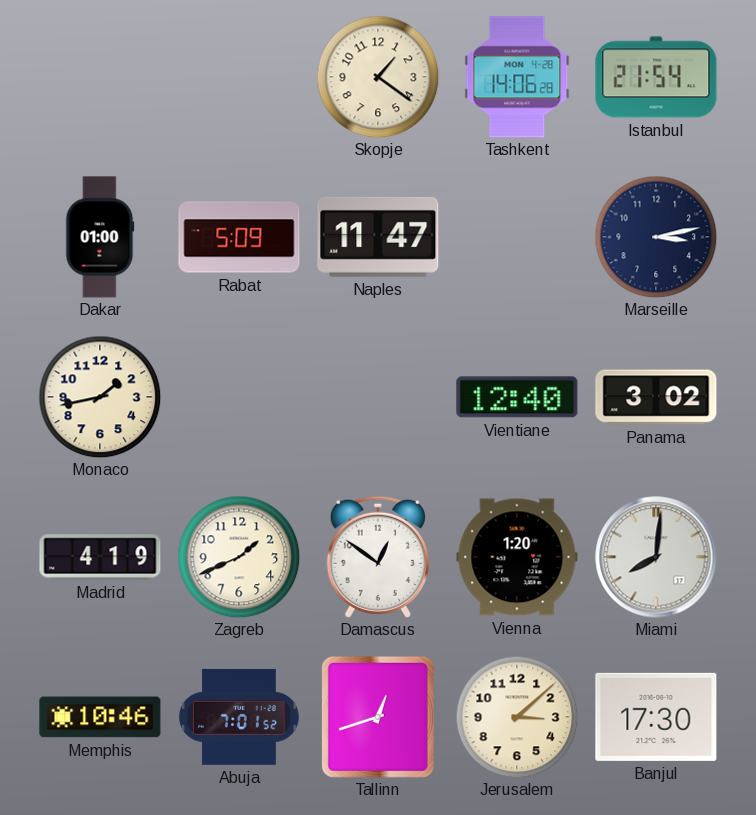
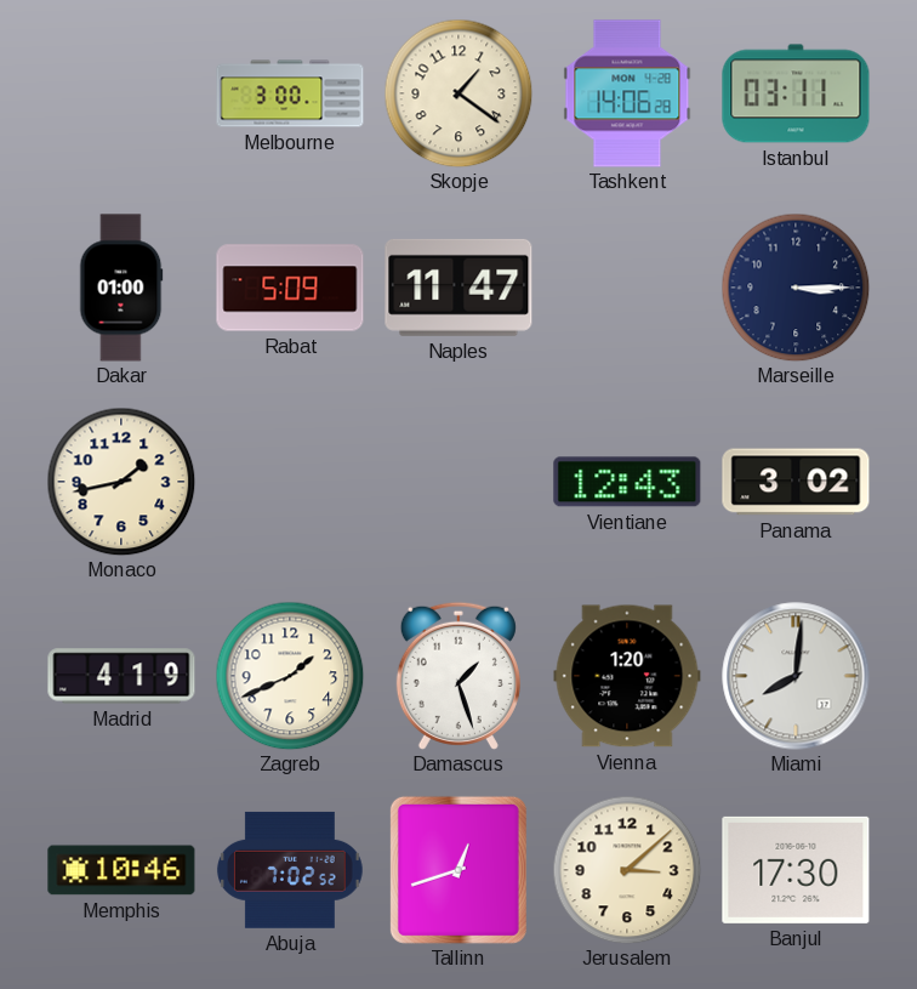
Melbourne: none -> 3:00
Istanbul: 21:54 -> 03:11
Marseille: 3:13 -> 3:15
Vientiane: 12:40 -> 12:43
Damascus: 12:51 -> 1:27
Abuja: 7:01 -> 7:02
